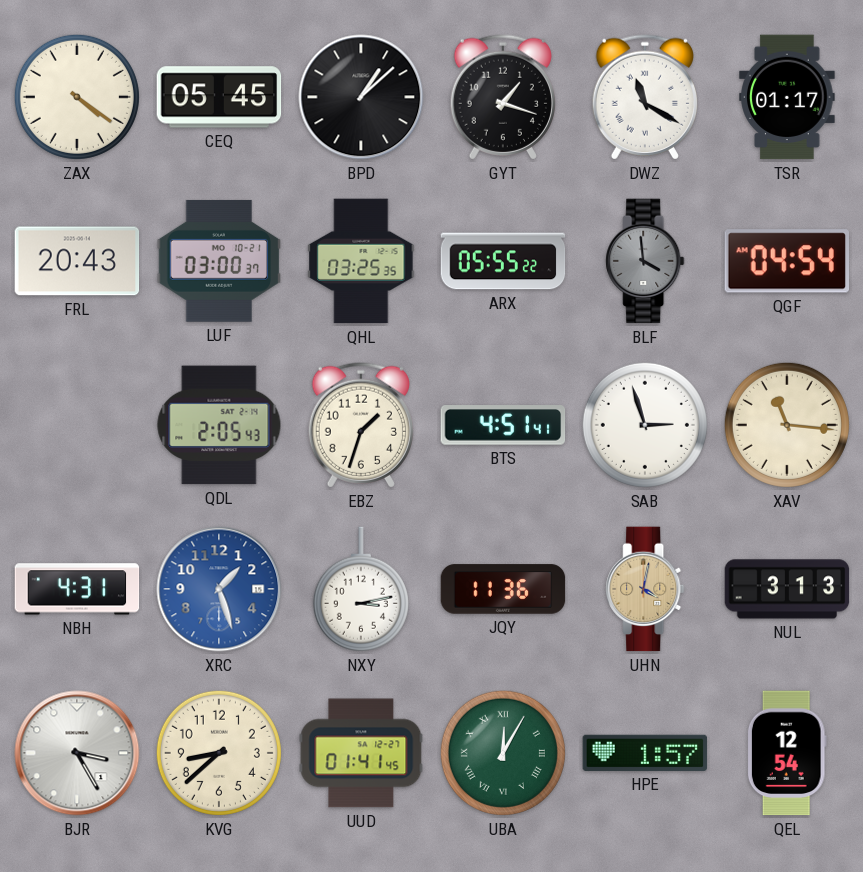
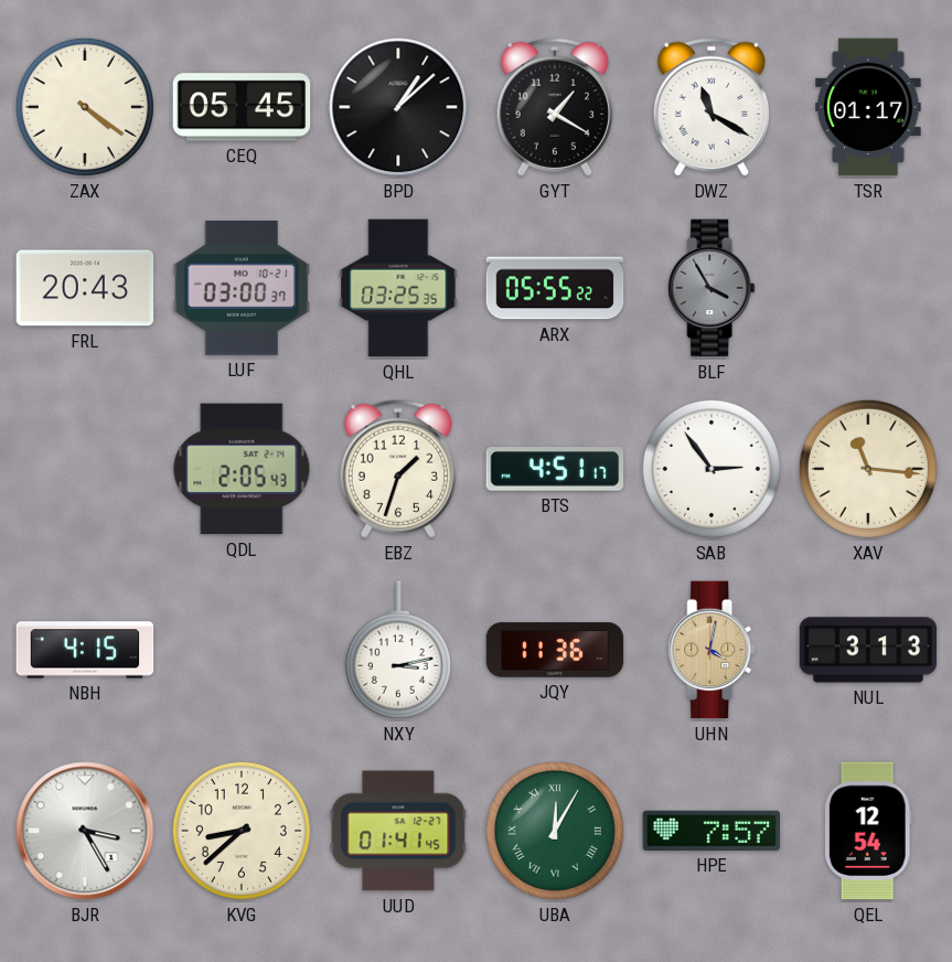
GYT: 1:18 -> 1:20
BLF: 3:59 -> 3:55
QGF: 04:54 -> none
BTS: 4:51:41 -> 4:51:17
SAB: 2:57 -> 2:54
NBH: 4:31 -> 4:15
XRC: 1:27 -> none
HPE: 1:57 -> 7:57
